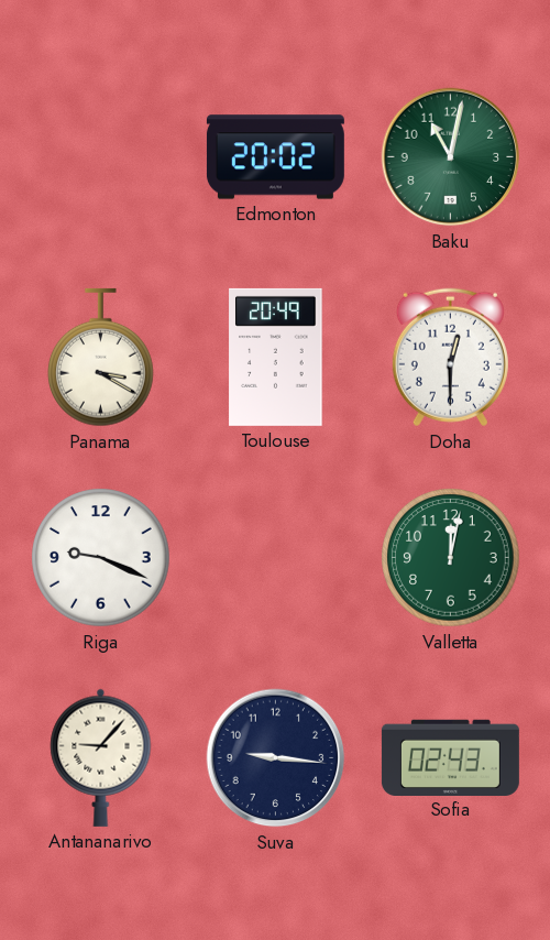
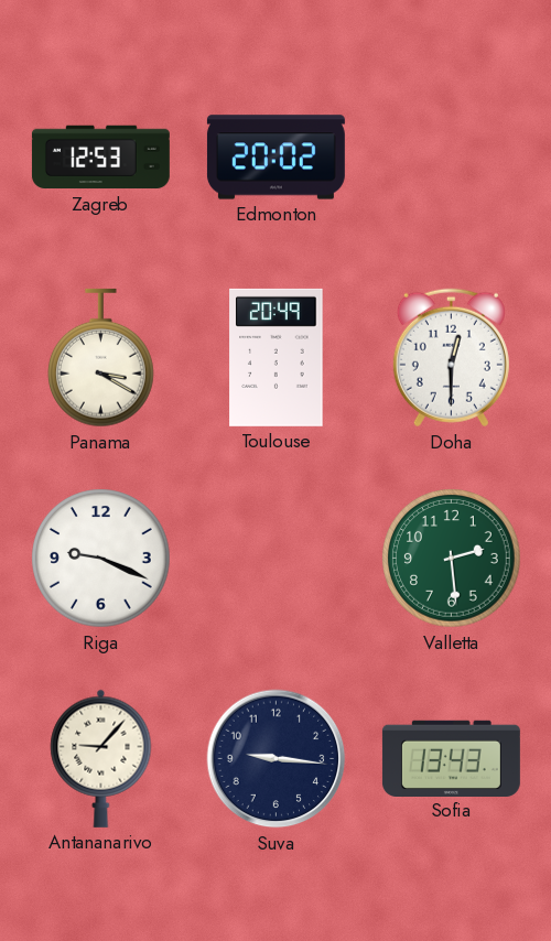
Zagreb: none -> 12:53
Baku: 11:02 -> none
Valletta: 12:02 -> 2:29
Sofia: 02:43 -> 13:43
